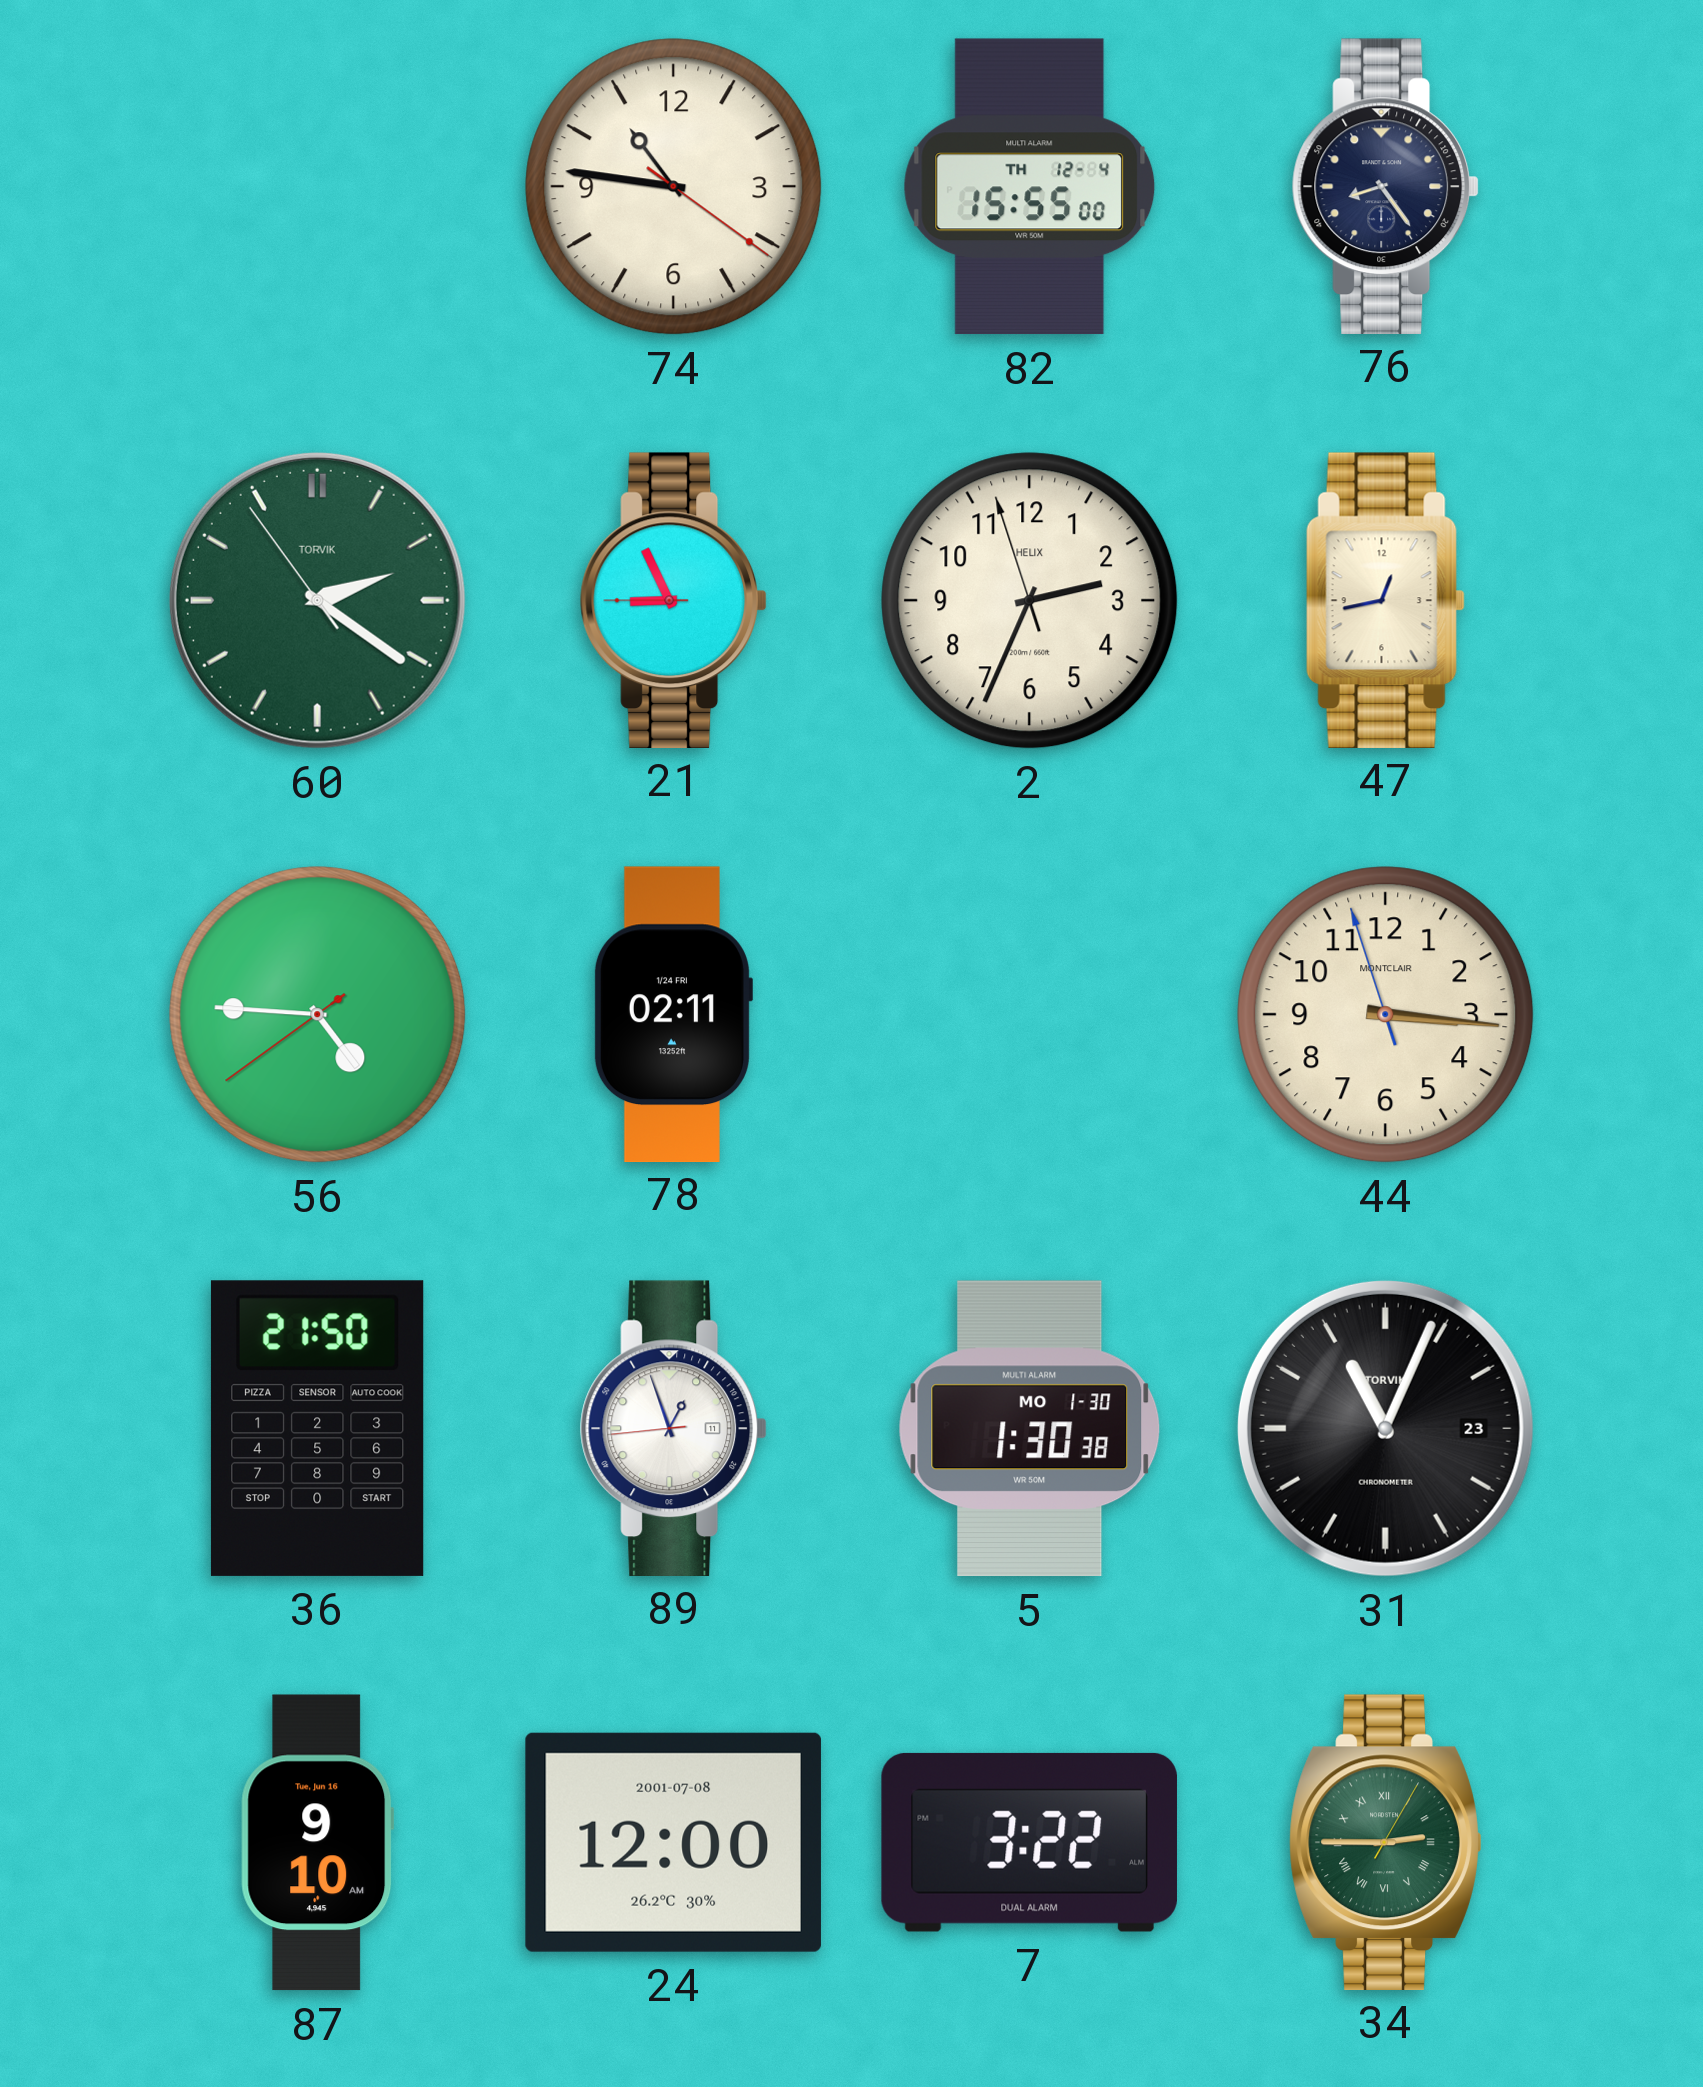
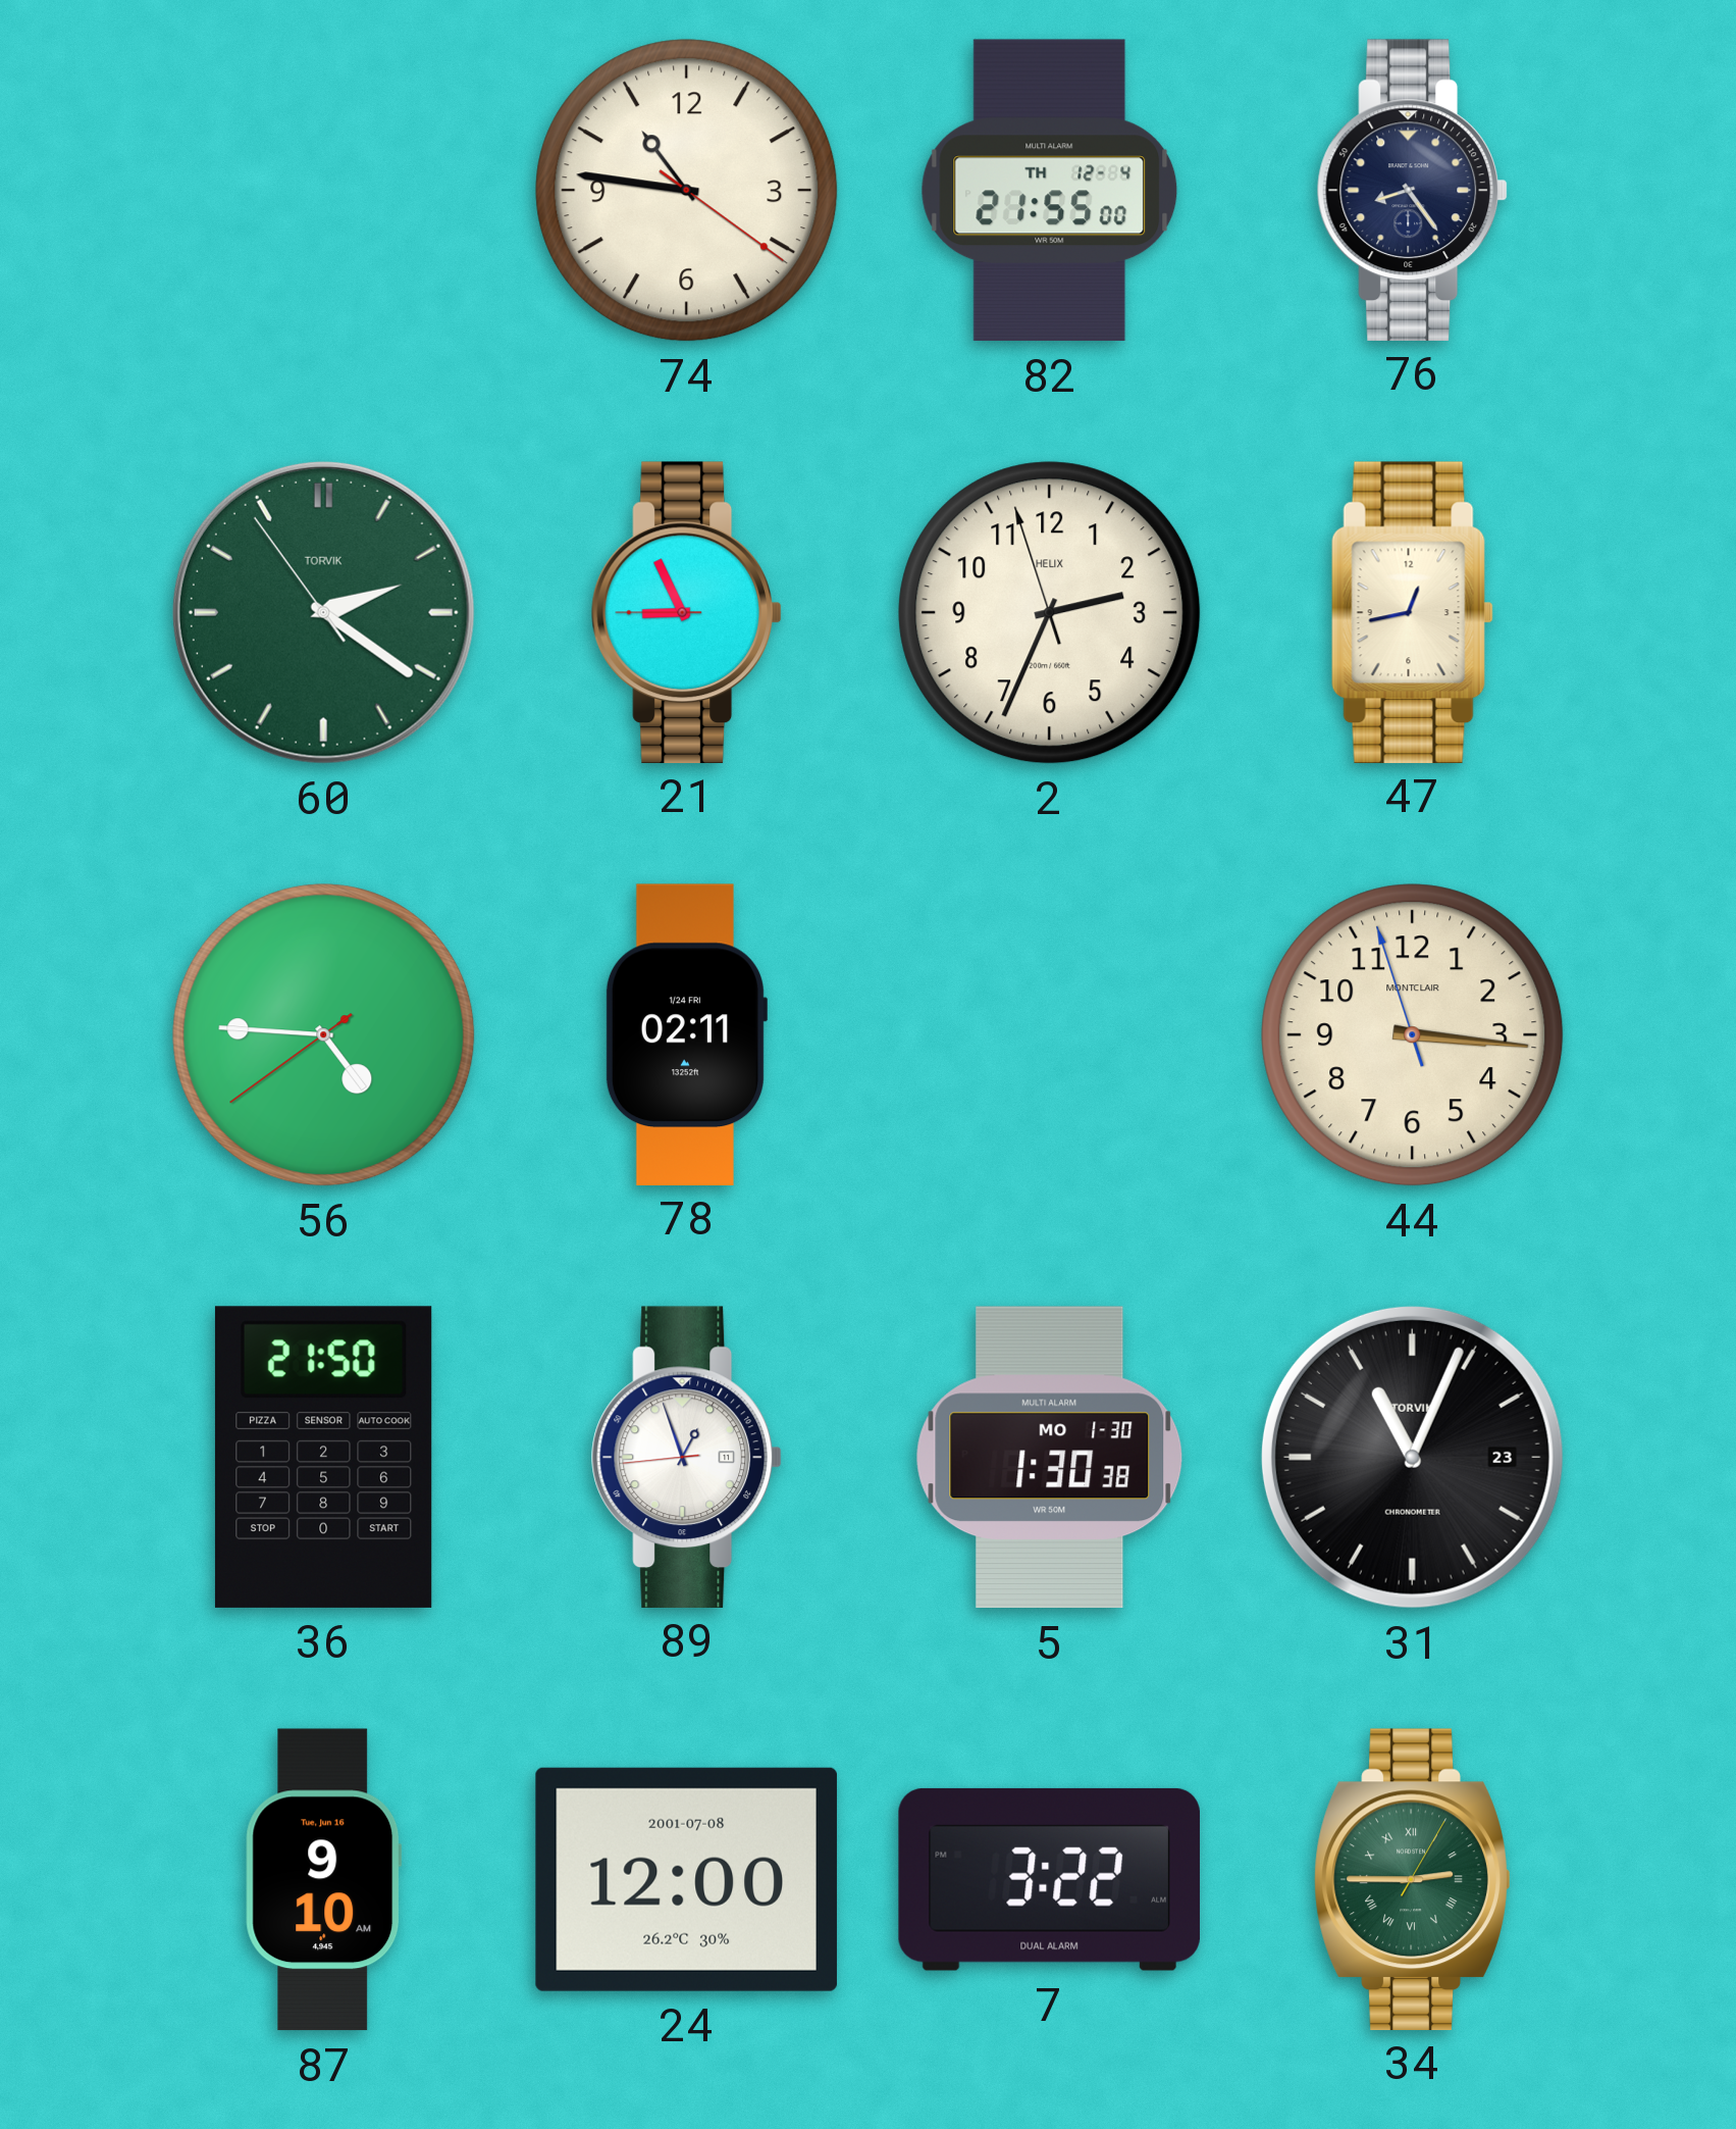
82: 15:55 -> 21:55
